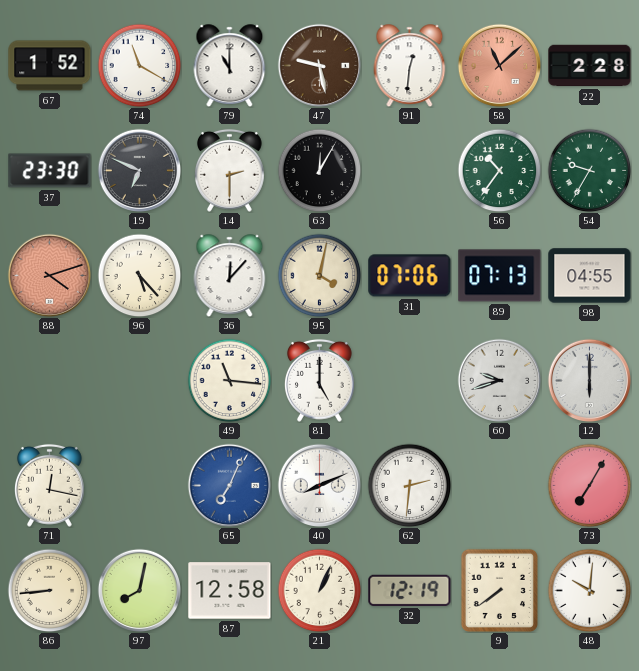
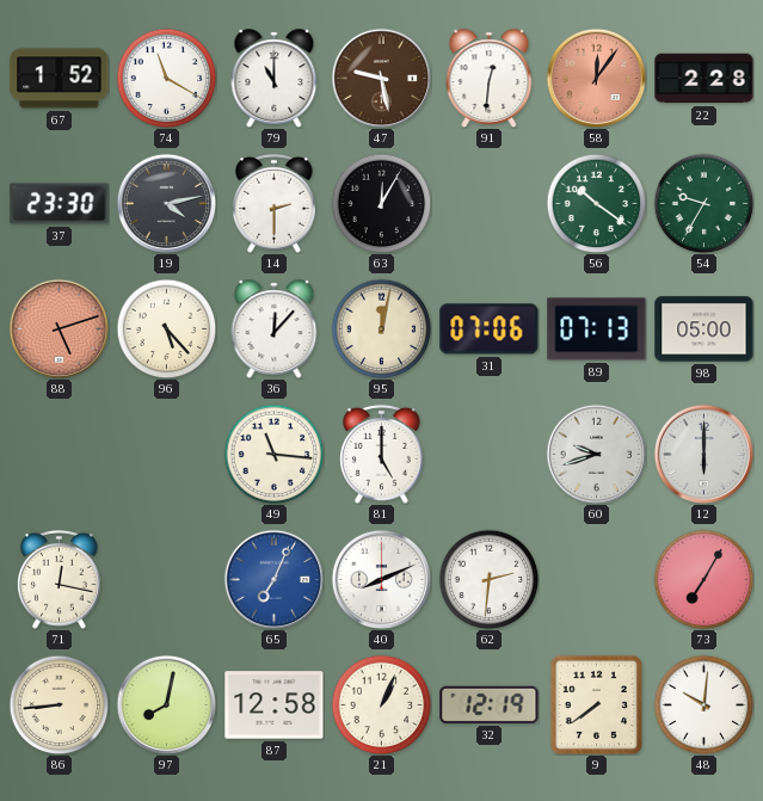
58: 11:08 -> 12:06
19: 6:49 -> 4:13
56: 10:36 -> 10:21
88: 4:12 -> 5:12
95: 4:02 -> 12:02
98: 04:55 -> 05:00
